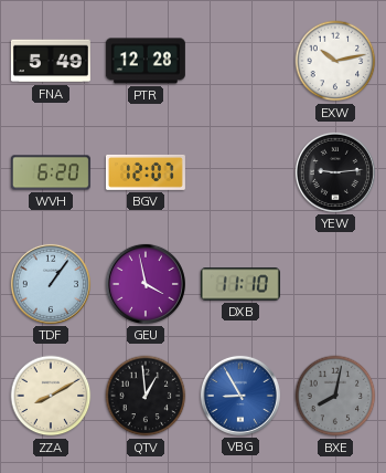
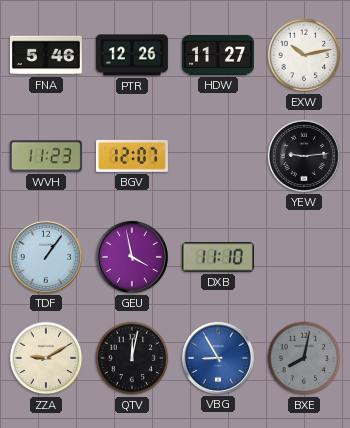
FNA: 5:49 -> 5:46
PTR: 12:28 -> 12:26
HDW: none -> 11:27
WVH: 6:20 -> 11:23
ZZA: 8:10 -> 9:10
QTV: 12:59 -> 12:02
